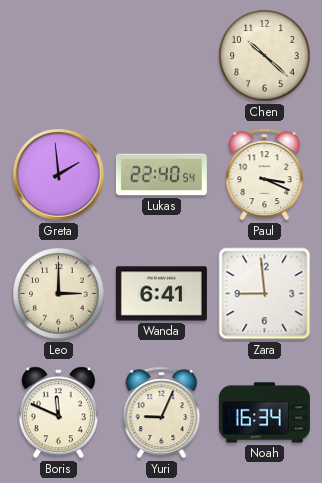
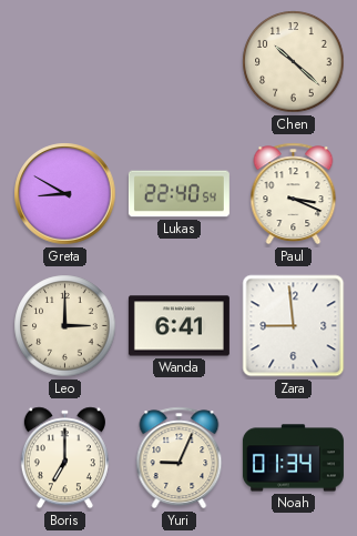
Greta: 1:59 -> 8:50
Boris: 11:49 -> 7:00
Noah: 16:34 -> 01:34
